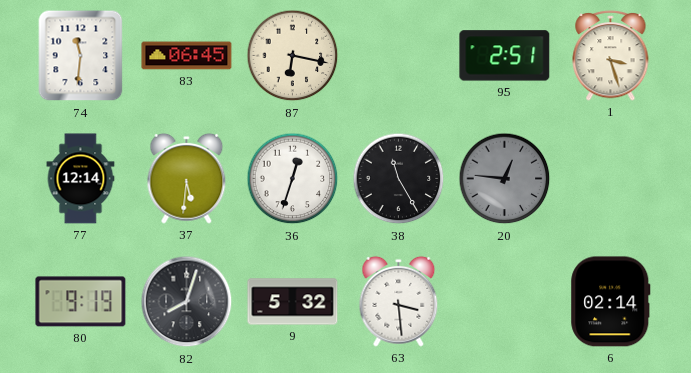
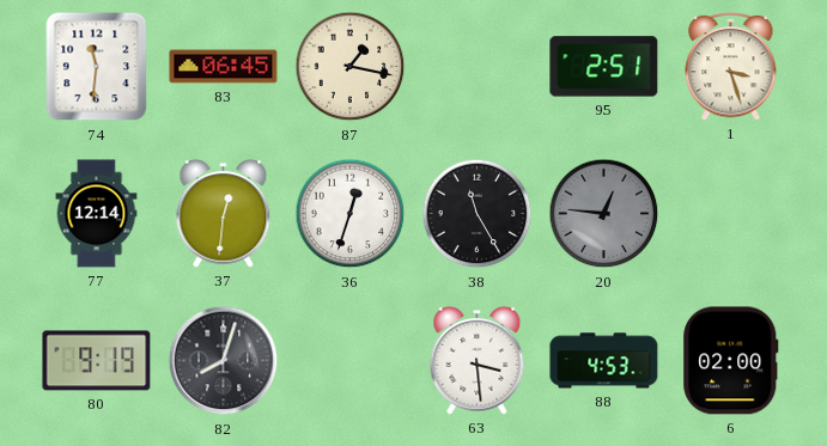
87: 6:17 -> 1:17
37: 5:31 -> 12:31
9: 5:32 -> none
88: none -> 4:53
6: 02:14 -> 02:00
